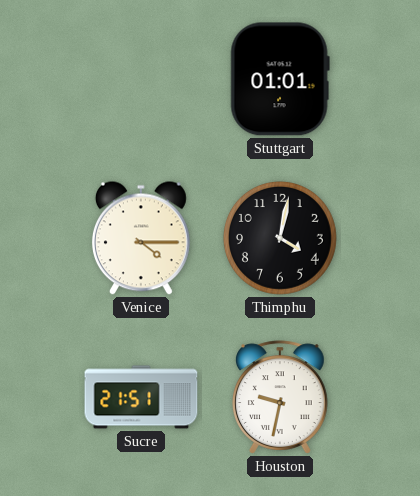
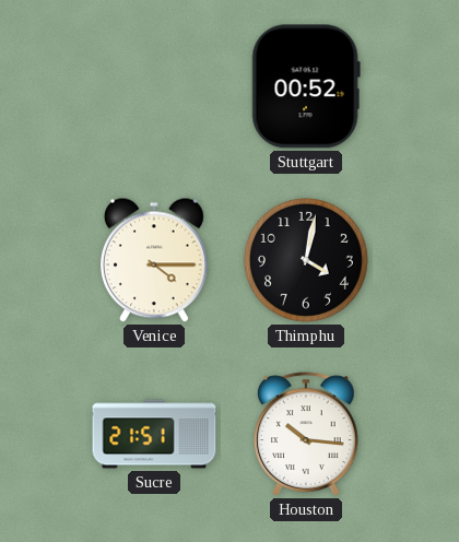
Stuttgart: 01:01 -> 00:52
Houston: 9:32 -> 10:16
